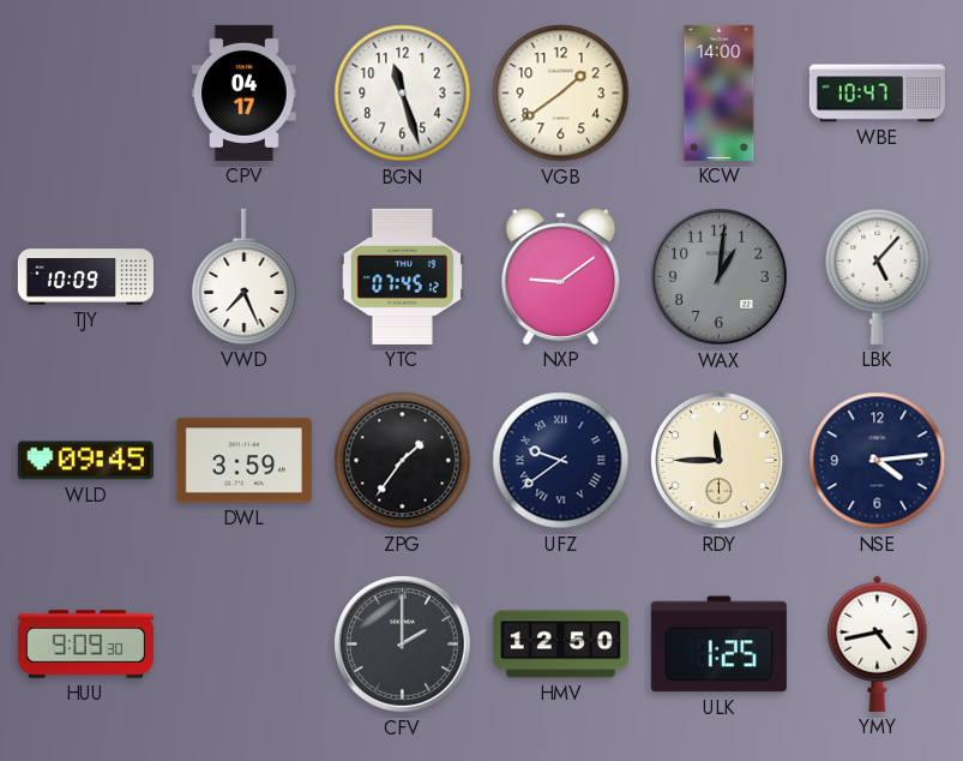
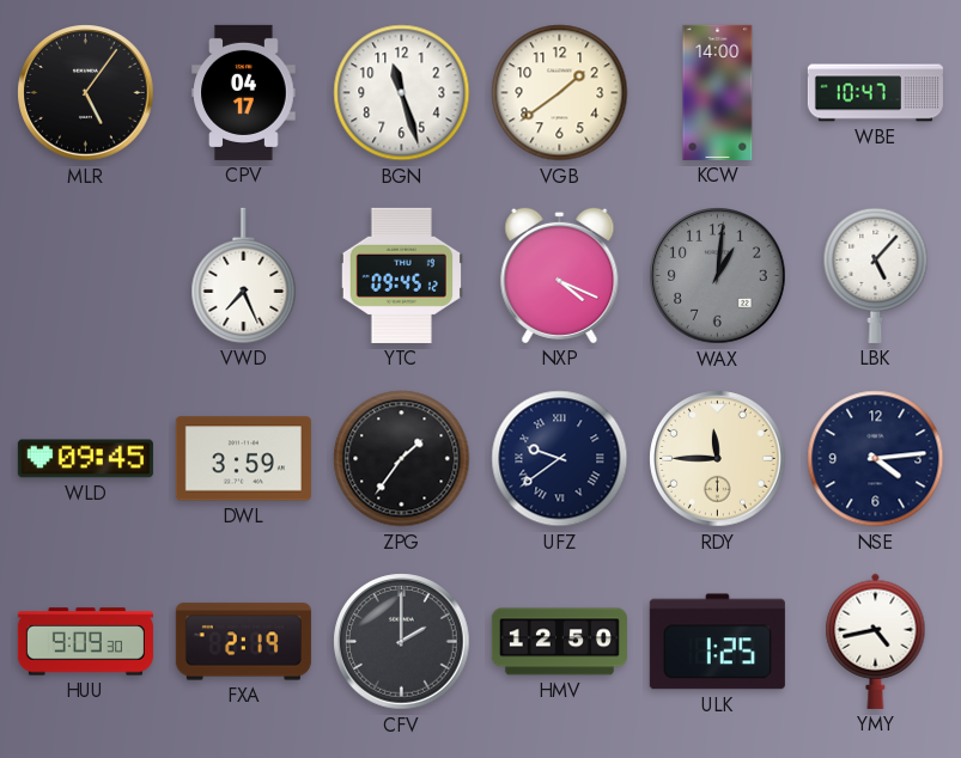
MLR: none -> 5:06
TJY: 10:09 -> none
YTC: 07:45 -> 09:45
NXP: 9:09 -> 4:19
FXA: none -> 2:19
